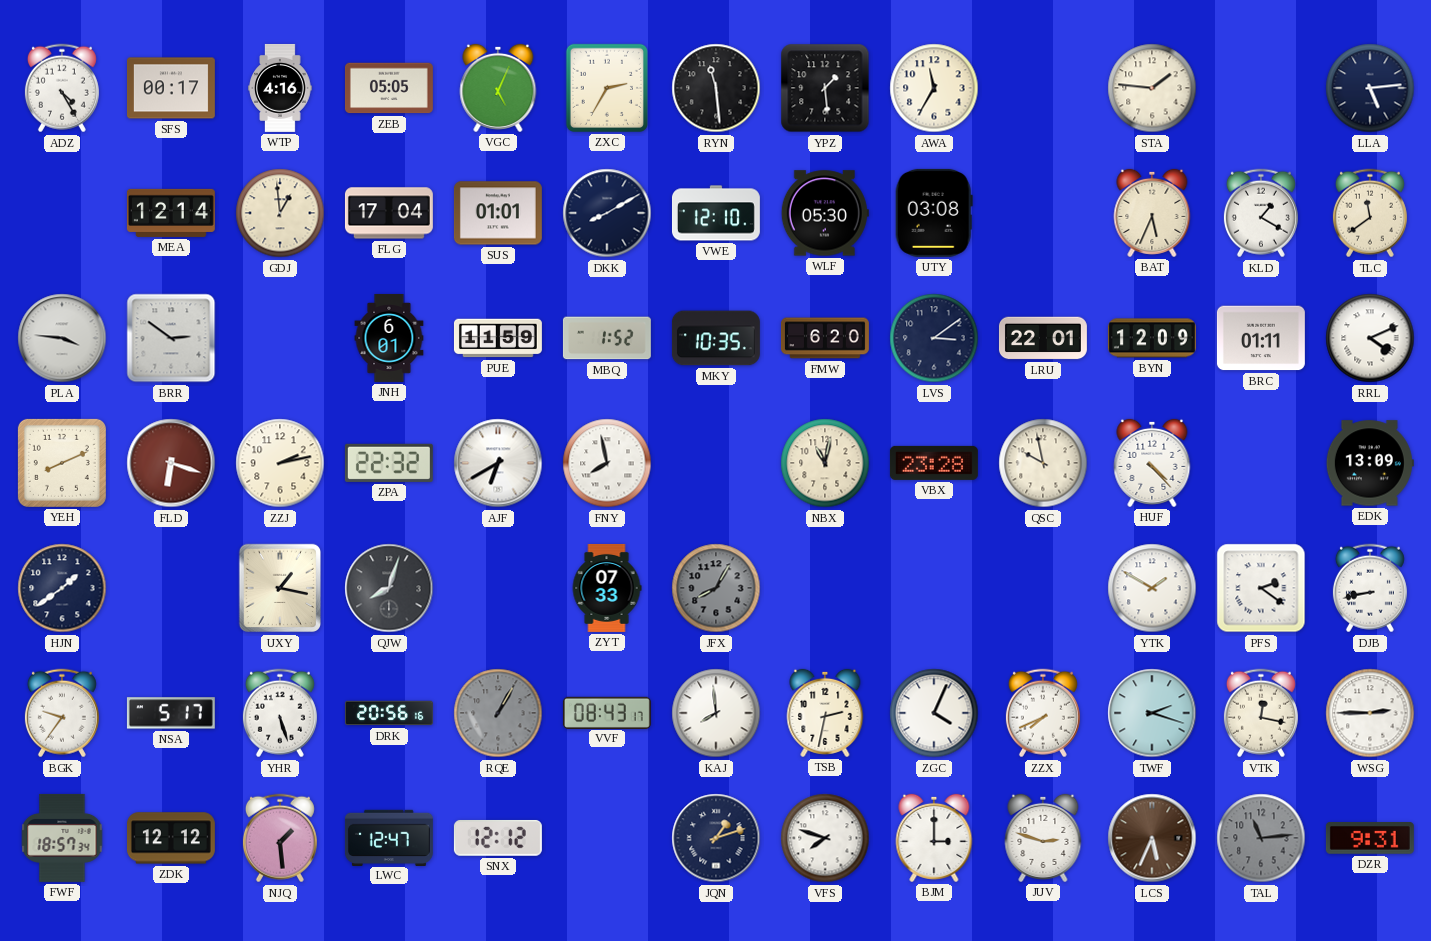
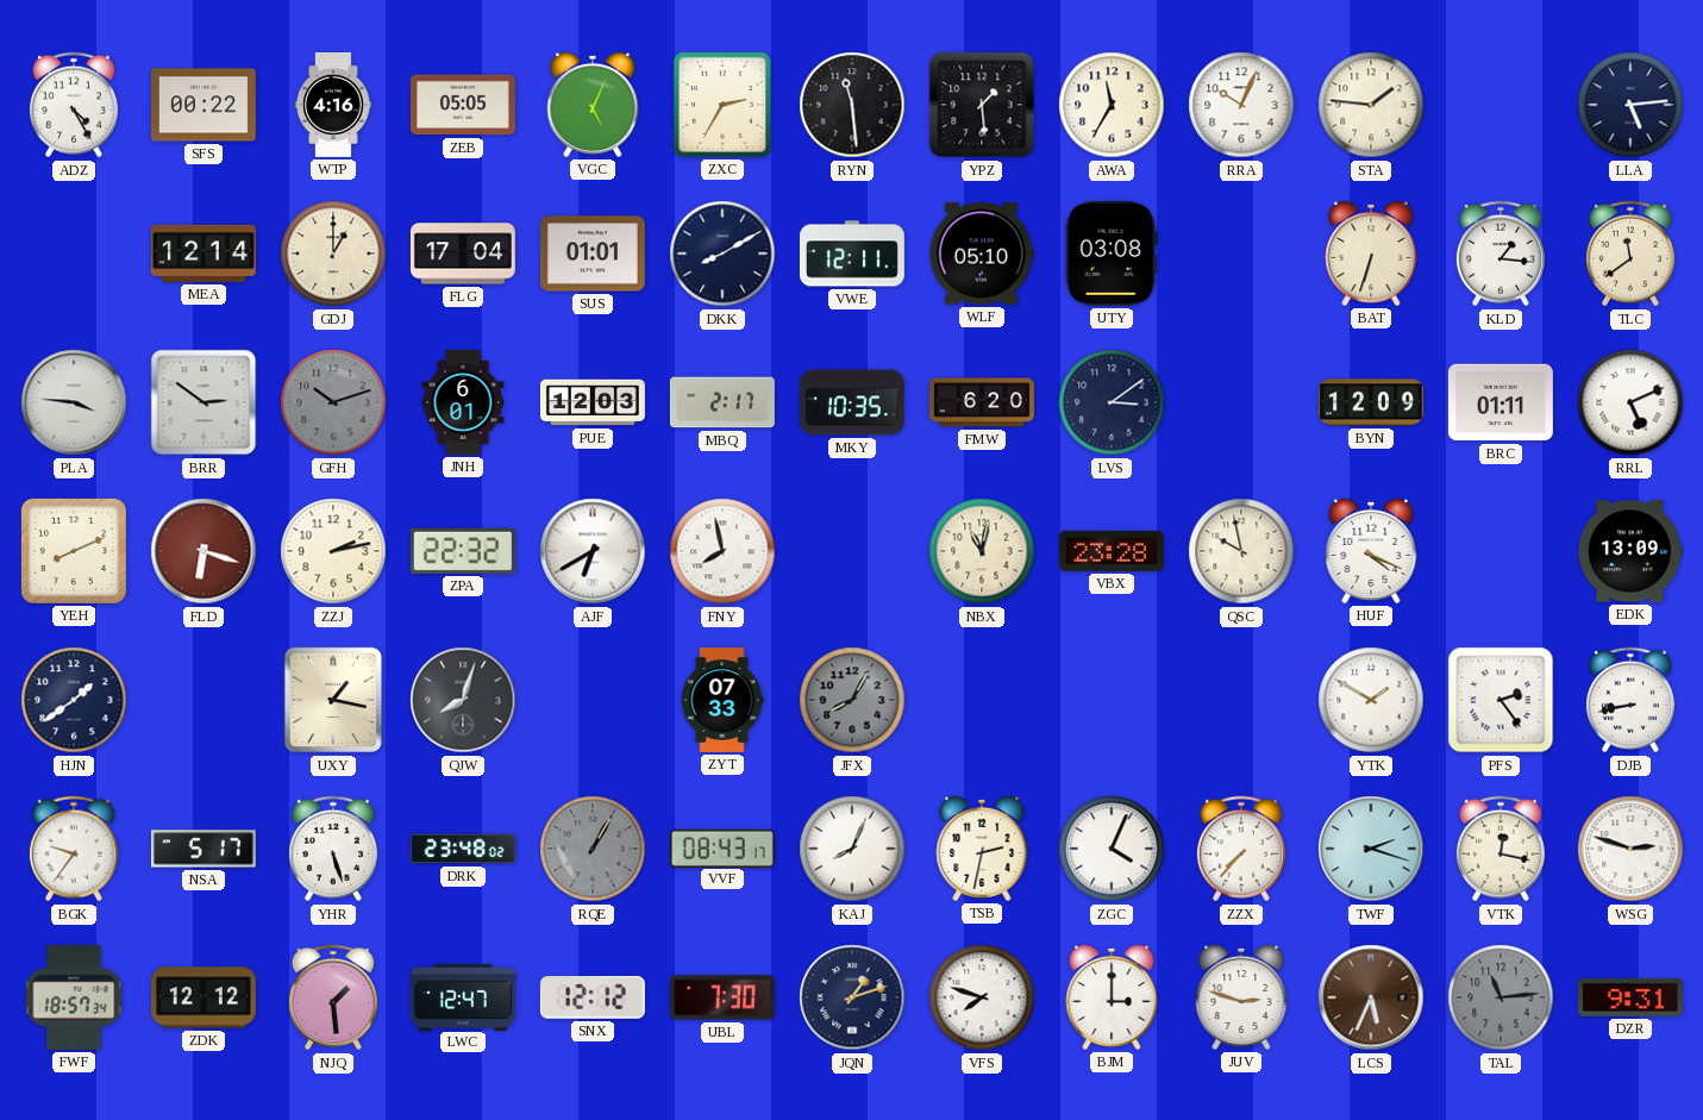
SFS: 00:17 -> 00:22
RRA: none -> 10:04
GDJ: 12:59 -> 1:00
VWE: 12:10 -> 12:11
WLF: 05:30 -> 05:10
BAT: 5:34 -> 6:33
KLD: 1:20 -> 1:16
GFH: none -> 10:12
PUE: 11:59 -> 12:03
MBQ: 1:52 -> 2:17
LRU: 22:01 -> none
RRL: 4:11 -> 5:11
HUF: 4:23 -> 4:19
PFS: 2:21 -> 2:24
DRK: 20:56 -> 23:48
KAJ: 7:59 -> 8:04
ZZX: 7:41 -> 7:37
WSG: 2:45 -> 2:48
UBL: none -> 7:30
